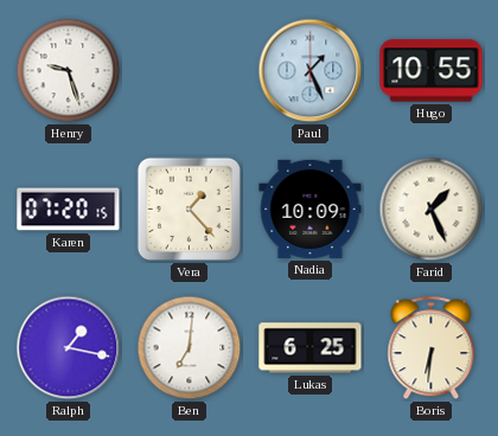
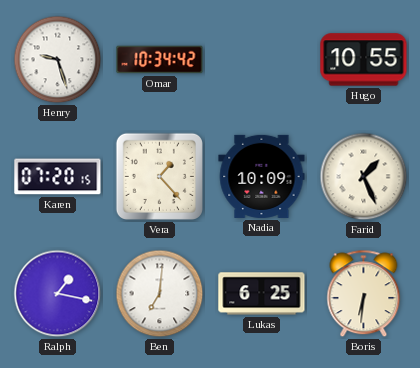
Omar: none -> 10:34
Paul: 1:26 -> none
